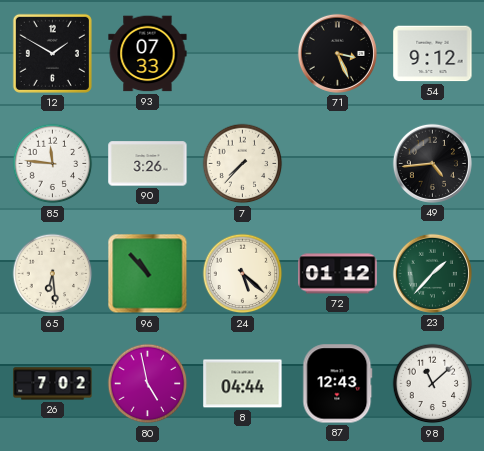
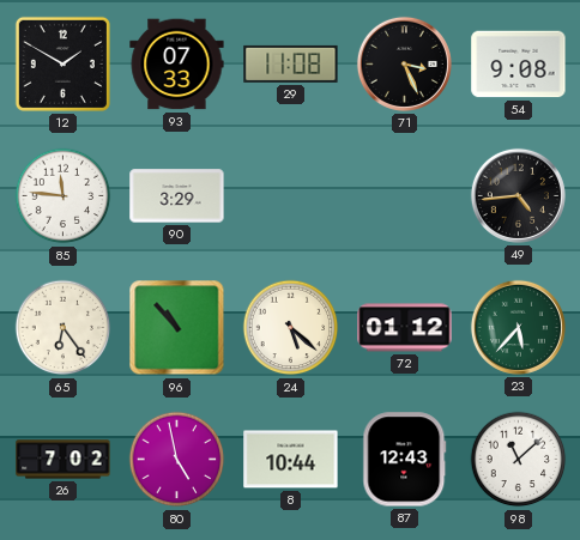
29: none -> 11:08
54: 9:12 -> 9:08
90: 3:26 -> 3:29
7: 7:37 -> none
65: 6:29 -> 6:24
23: 1:37 -> 5:37
8: 04:44 -> 10:44
